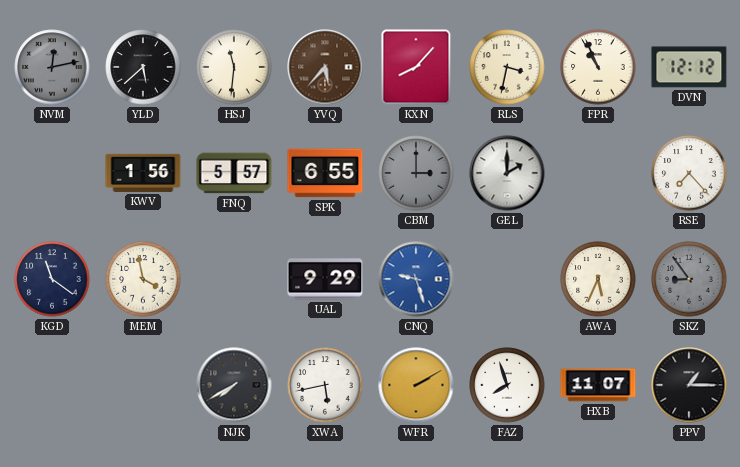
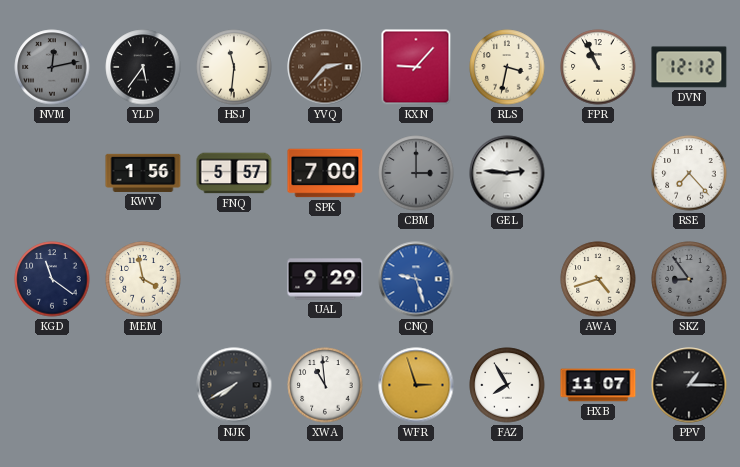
YLD: 5:38 -> 5:36
YVQ: 5:37 -> 2:37
KXN: 8:07 -> 9:07
SPK: 6:55 -> 7:00
GEL: 2:00 -> 2:46
AWA: 5:34 -> 4:42
XWA: 5:43 -> 10:59
WFR: 2:10 -> 2:57
FAZ: 7:57 -> 7:55
